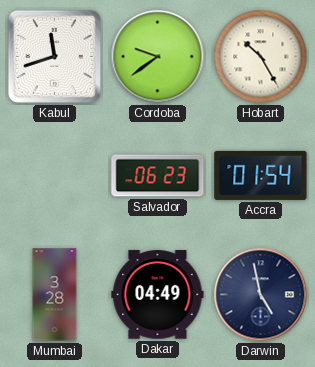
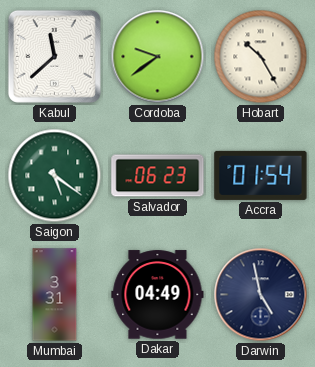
Kabul: 11:42 -> 11:38
Saigon: none -> 5:21
Mumbai: 3:28 -> 3:31
